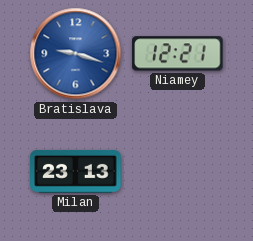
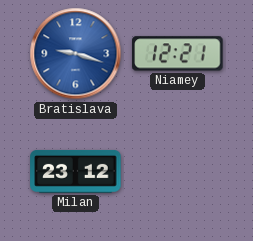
Milan: 23:13 -> 23:12
